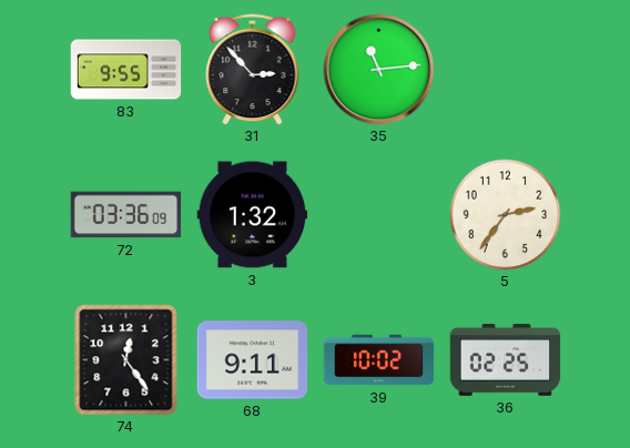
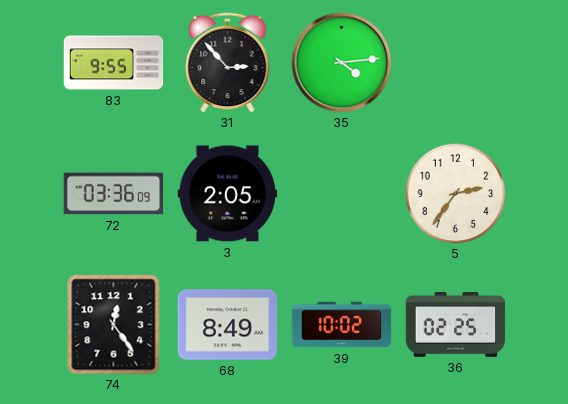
35: 11:14 -> 4:14
3: 1:32 -> 2:05
68: 9:11 -> 8:49
